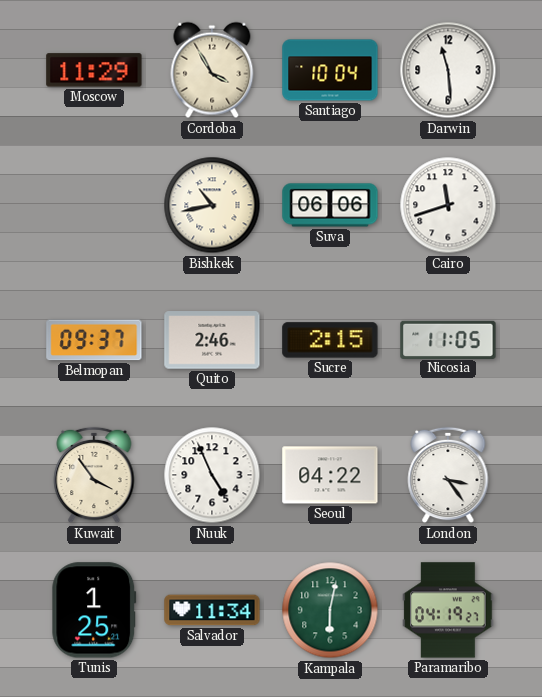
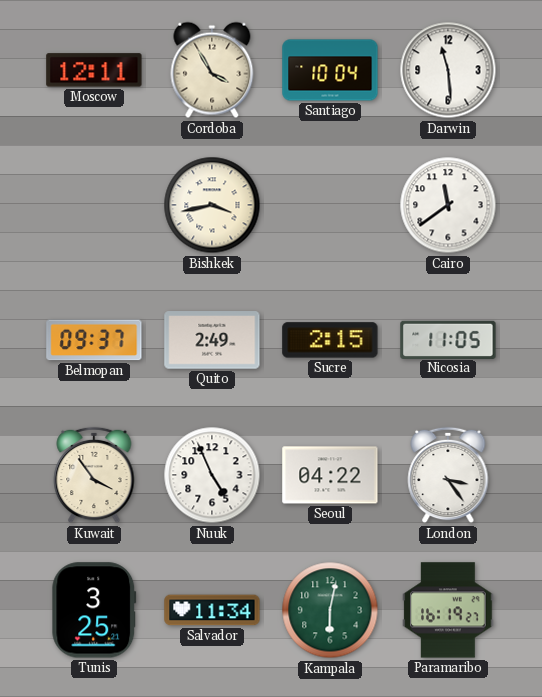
Moscow: 11:29 -> 12:11
Bishkek: 10:43 -> 3:43
Suva: 06:06 -> none
Cairo: 11:42 -> 11:39
Quito: 2:46 -> 2:49
Tunis: 1:25 -> 3:25
Paramaribo: 04:19 -> 16:19
